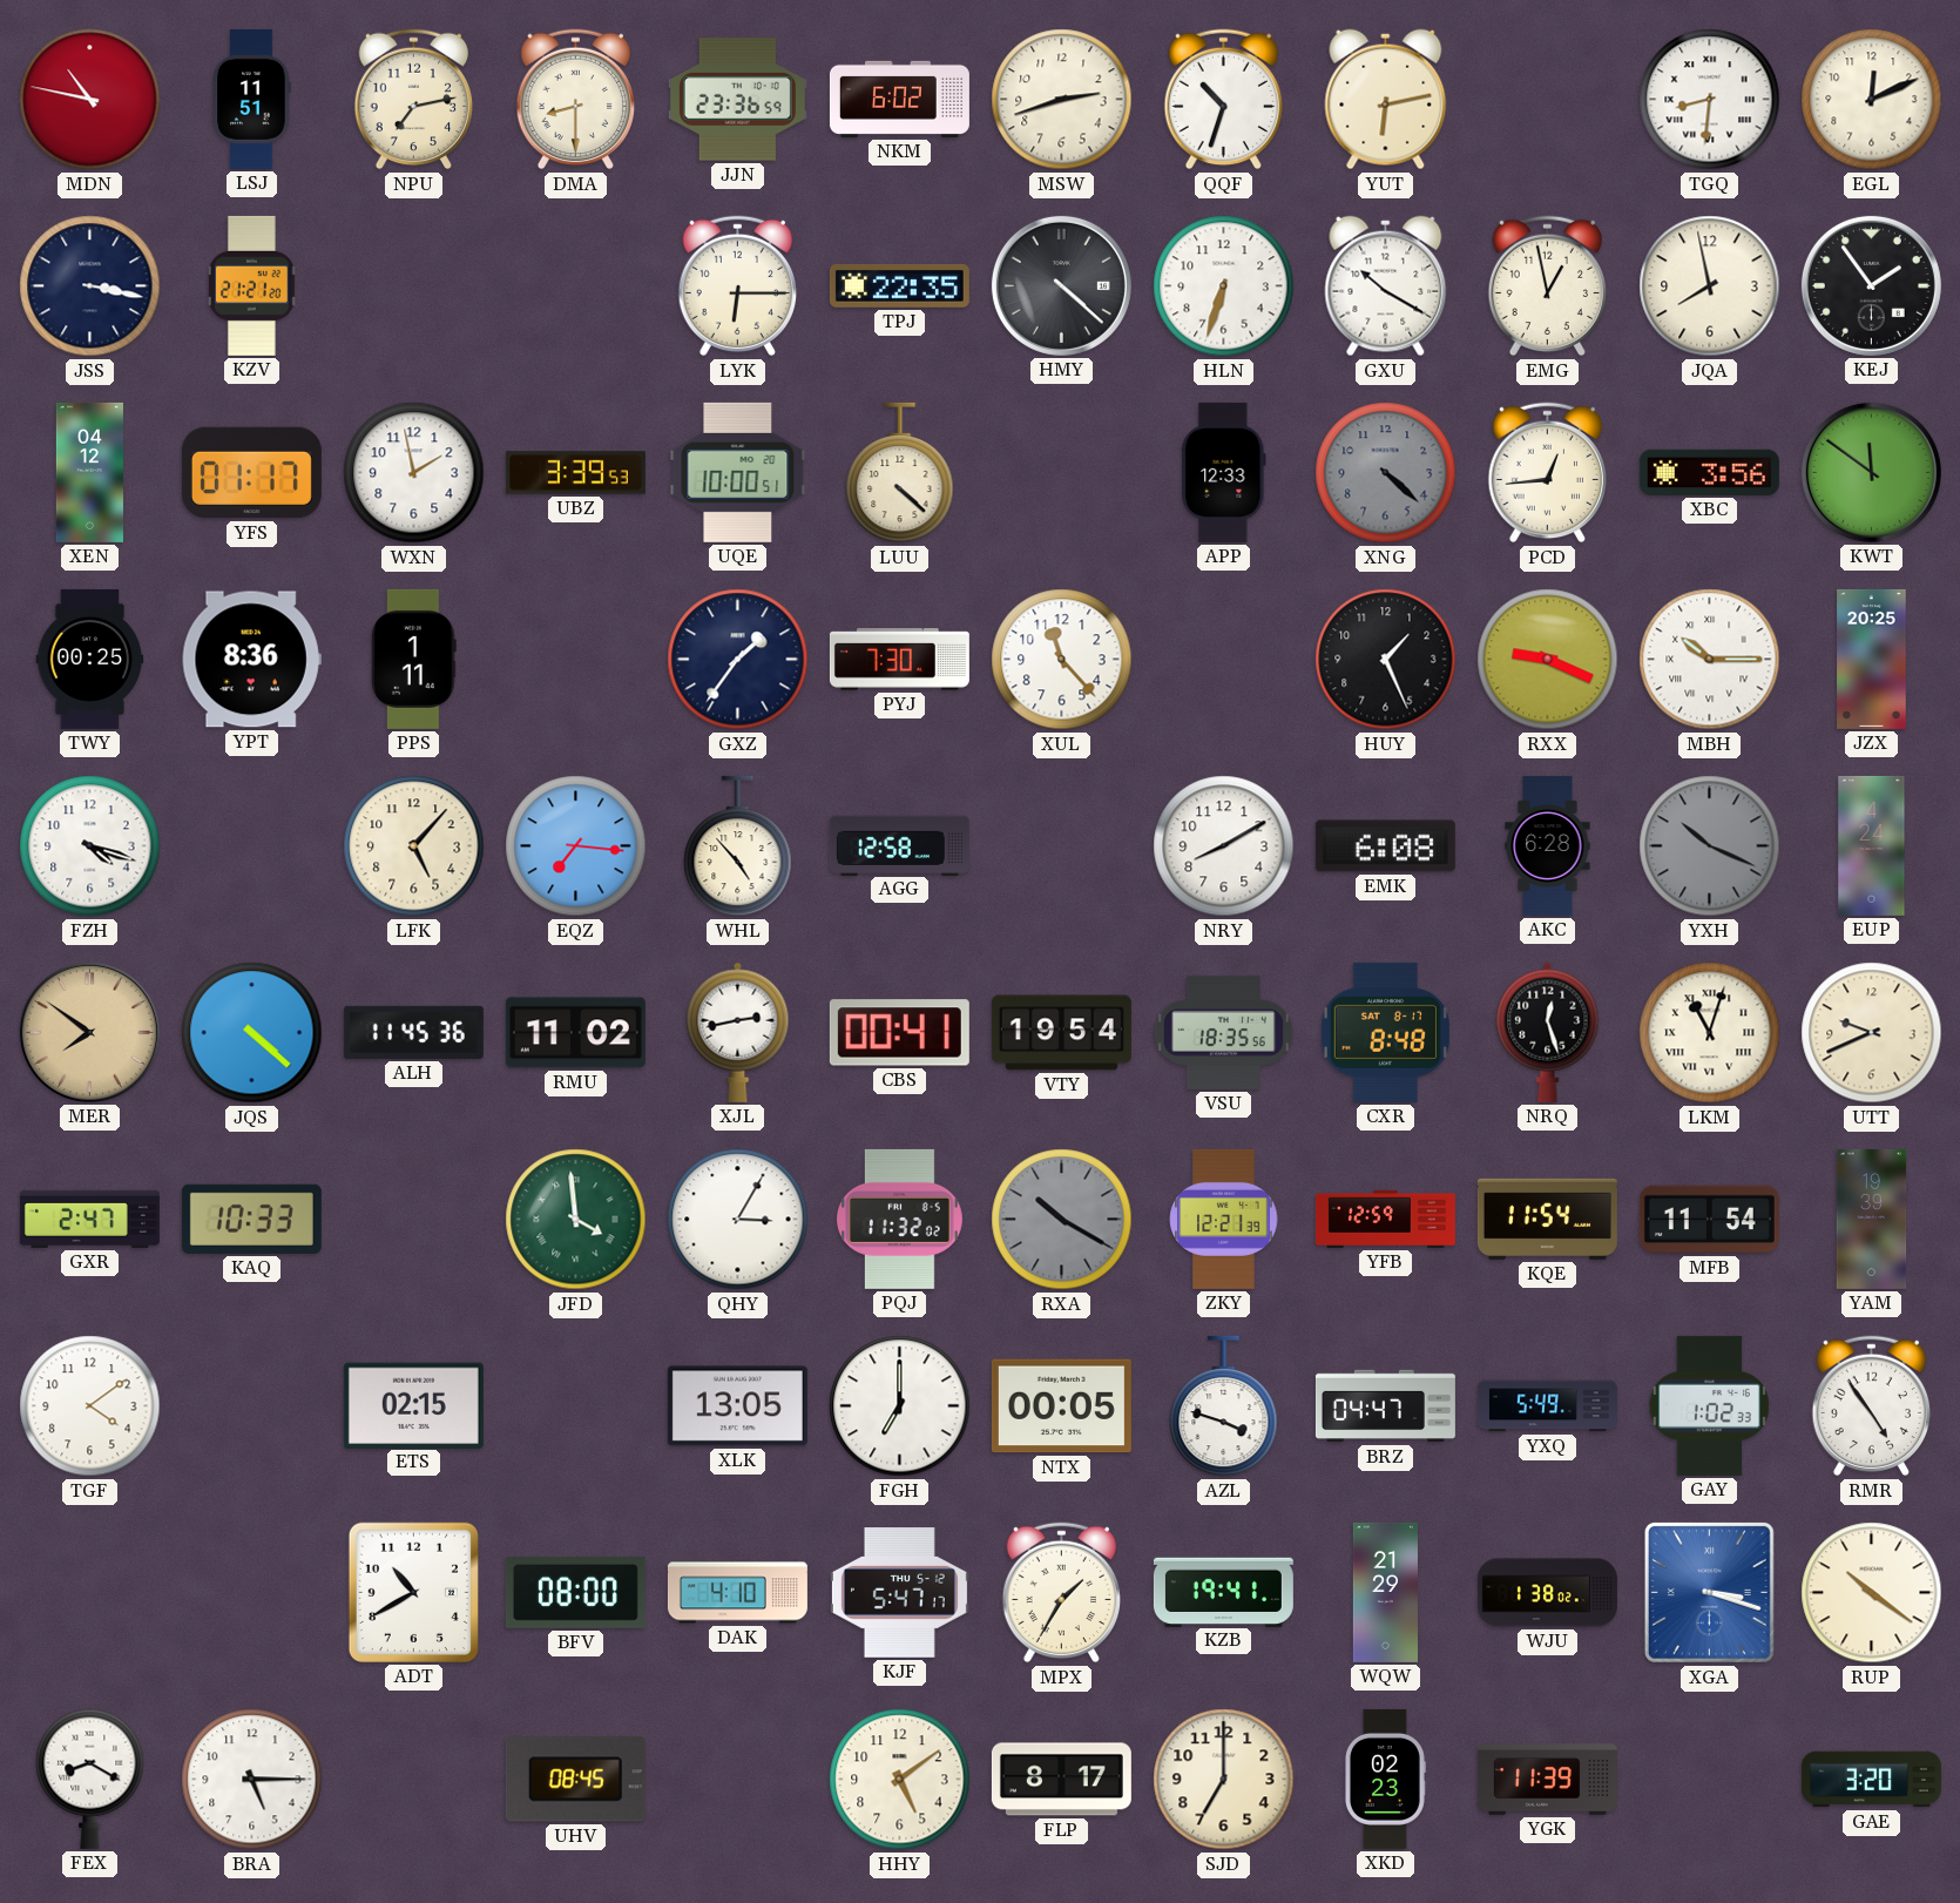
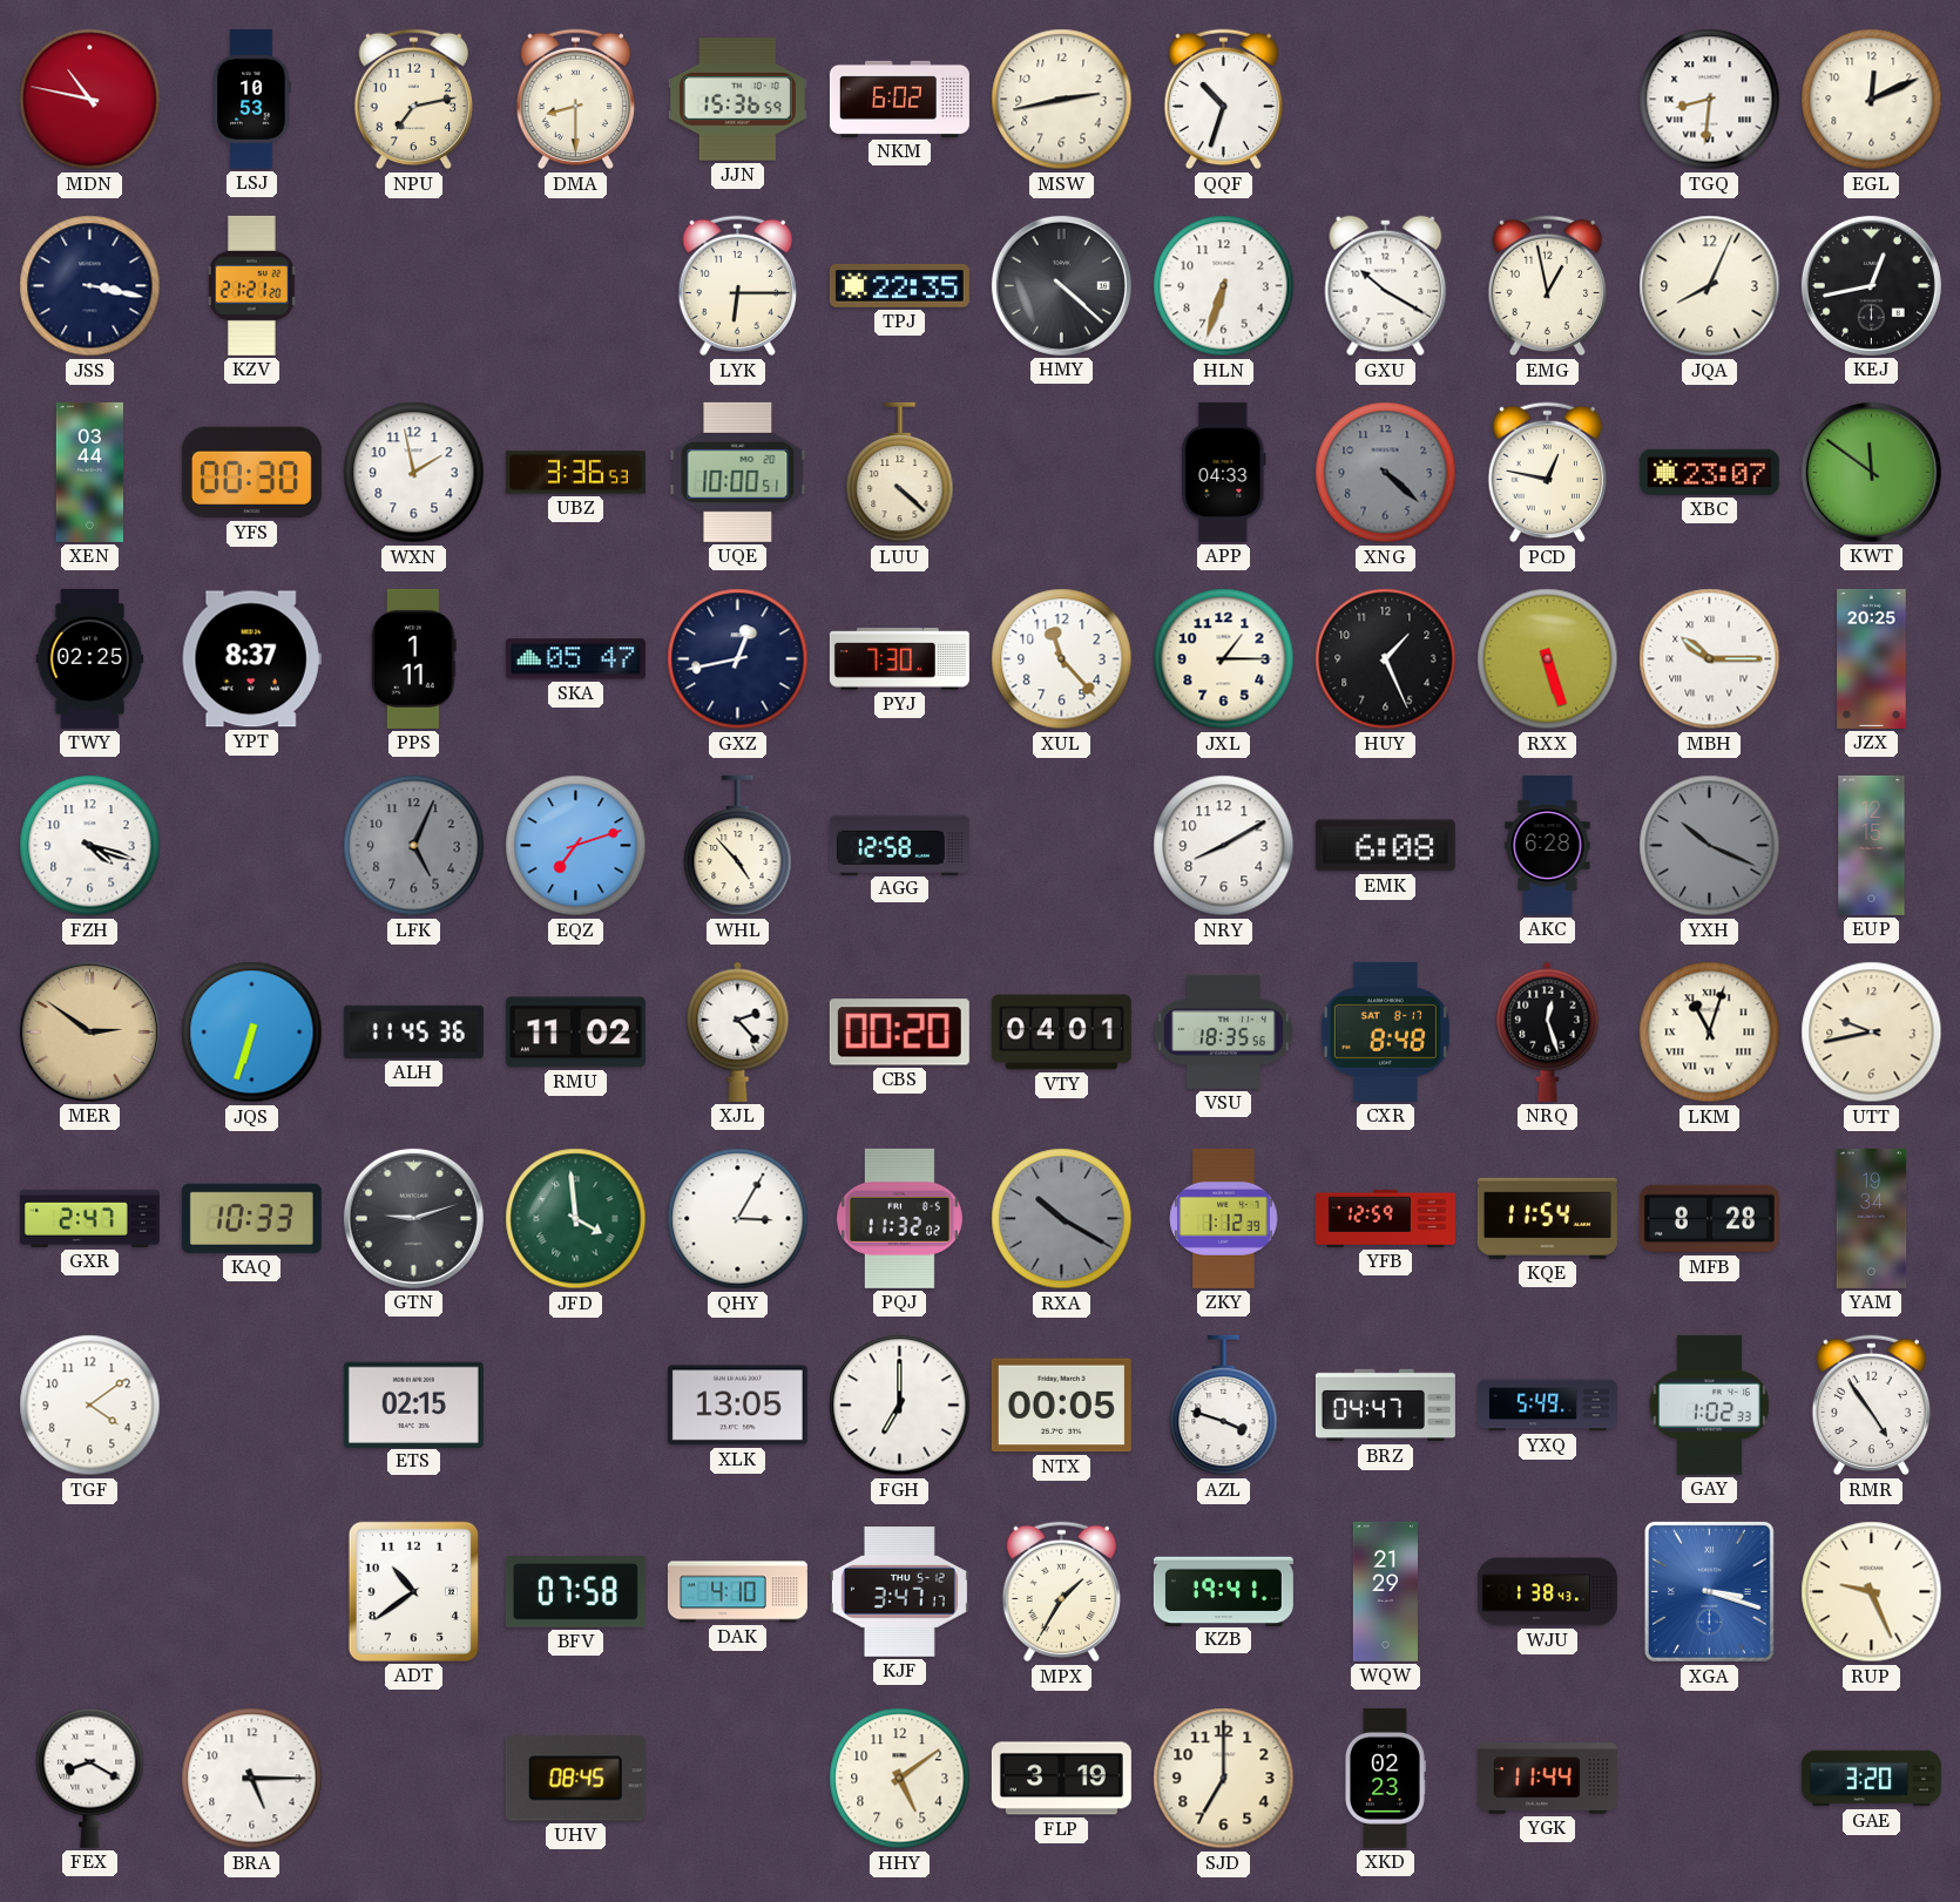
LSJ: 11:51 -> 10:53
JJN: 23:36 -> 15:36
MSW: 2:42 -> 2:43
YUT: 6:13 -> none
JQA: 7:58 -> 8:04
KEJ: 1:54 -> 12:43
XEN: 04:12 -> 03:44
YFS: 01:17 -> 00:30
UBZ: 3:39 -> 3:36
APP: 12:33 -> 04:33
PCD: 12:44 -> 12:47
XBC: 3:56 -> 23:07
TWY: 00:25 -> 02:25
YPT: 8:36 -> 8:37
SKA: none -> 05:47
GXZ: 1:36 -> 12:43
JXL: none -> 1:15
RXX: 9:19 -> 5:27
LFK: 5:07 -> 5:04
LFK dial: cream -> grey
EQZ: 7:16 -> 7:12
EUP: 4:24 -> 12:15
MER: 7:51 -> 2:51
JQS: 4:22 -> 6:33
XJL: 2:43 -> 2:23
CBS: 00:41 -> 00:20
VTY: 19:54 -> 04:01
UTT: 9:41 -> 9:43
GTN: none -> 9:12
ZKY: 12:21 -> 1:12
MFB: 11:54 -> 8:28
YAM: 19:39 -> 19:34
ADT: 10:40 -> 10:39
BFV: 08:00 -> 07:58
KJF: 5:47 -> 3:47
WJU: 1:38:02 -> 1:38:43
RUP: 10:21 -> 9:26
FLP: 8:17 -> 3:19
YGK: 11:39 -> 11:44
